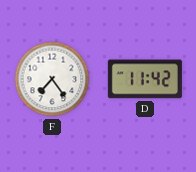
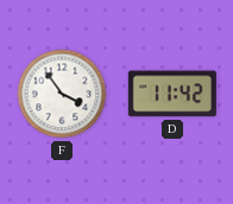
F: 7:24 -> 3:54
